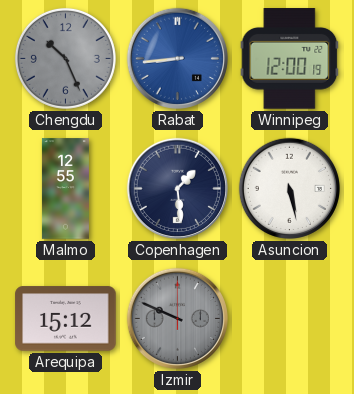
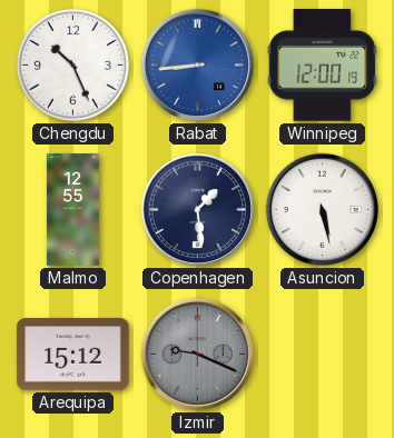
Chengdu dial: grey -> white
Izmir: 9:49 -> 9:19
